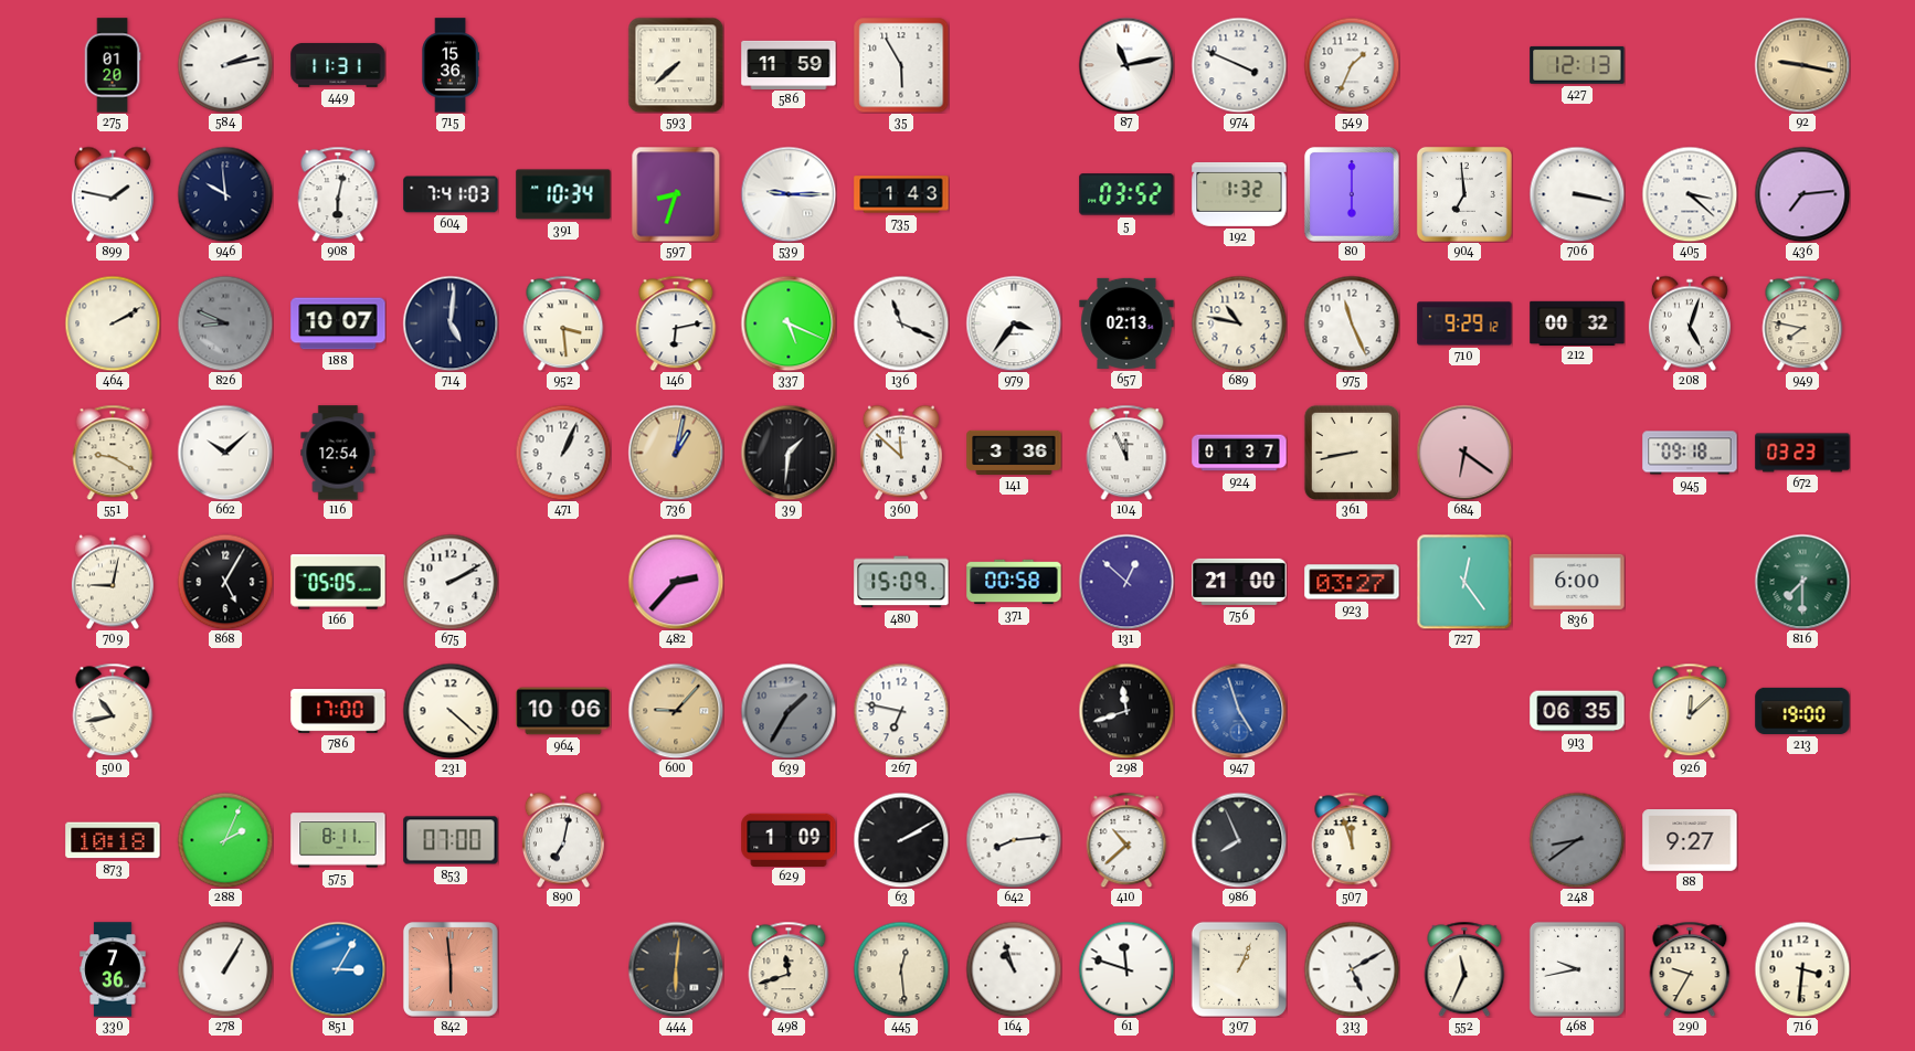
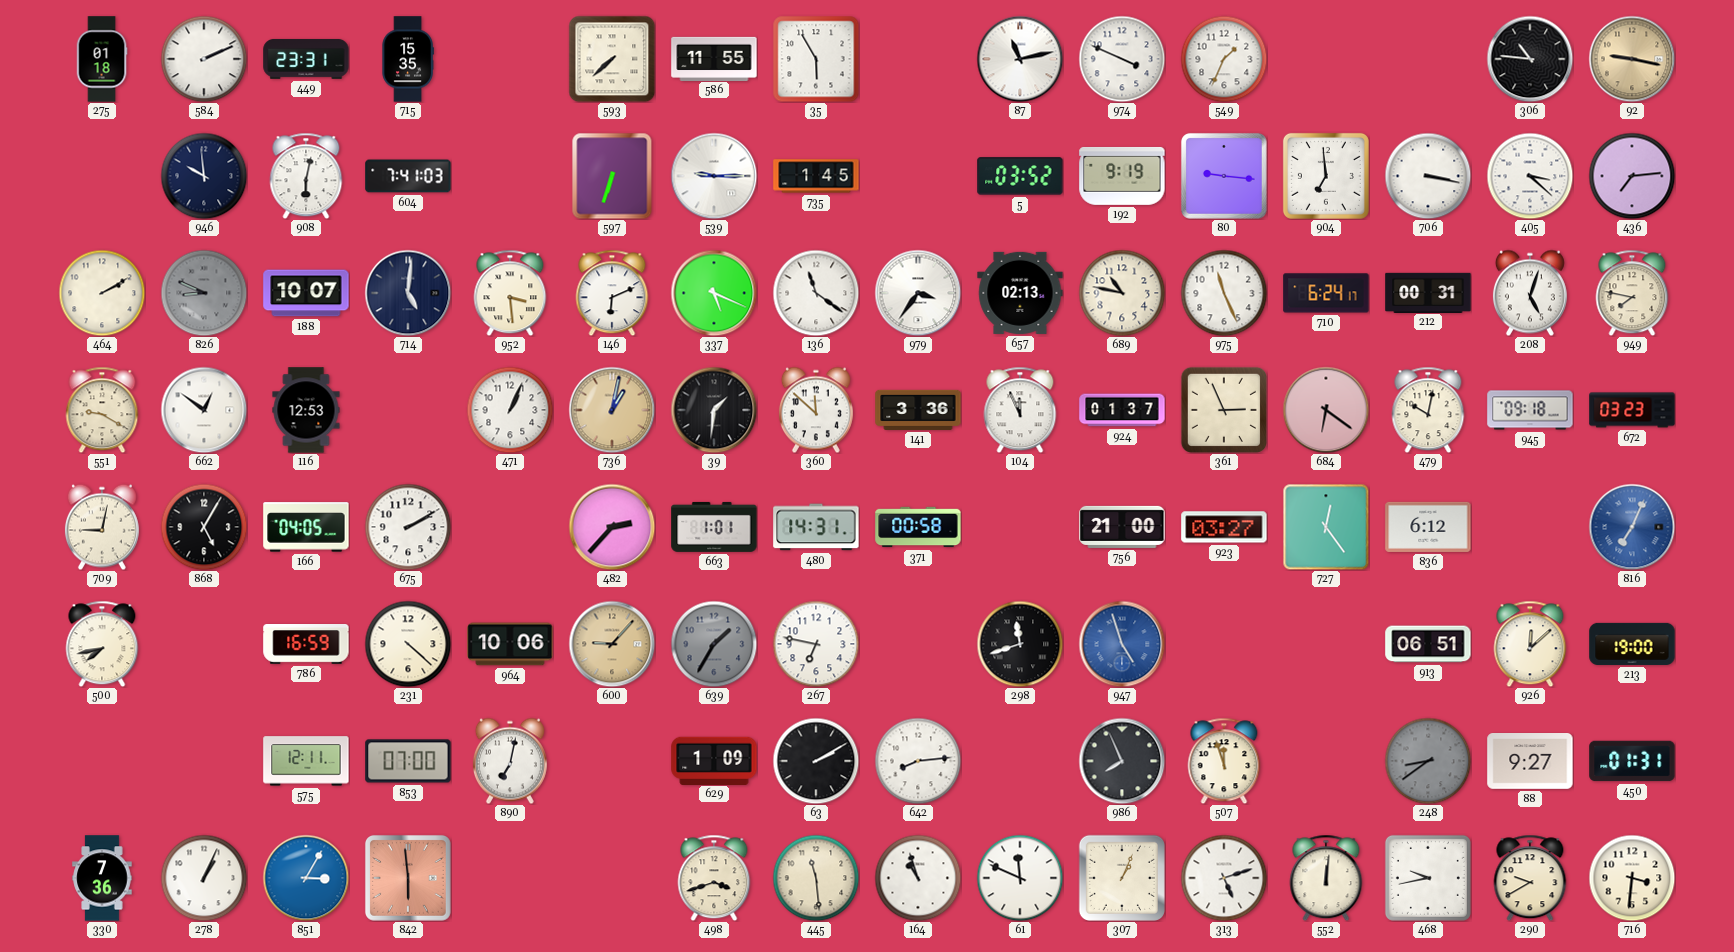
275: 01:20 -> 01:18
584: 2:13 -> 2:11
449: 11:31 -> 23:31
715: 15:36 -> 15:35
586: 11:59 -> 11:55
427: 12:13 -> none
306: none -> 10:46
899: 1:47 -> none
391: 10:34 -> none
597: 8:33 -> 6:33
735: 1:43 -> 1:45
192: 1:32 -> 9:19
80: 6:00 -> 9:16
146: 6:13 -> 6:11
136: 11:19 -> 11:21
710: 9:29 -> 6:24
212: 00:32 -> 00:31
662: 10:08 -> 12:51
116: 12:54 -> 12:53
361: 8:43 -> 2:56
479: none -> 10:02
166: 05:05 -> 04:05
663: none -> 1:01
480: 15:09 -> 14:31
131: 12:52 -> none
836: 6:00 -> 6:12
816: 7:30 -> 7:04
816 dial: green -> blue
500: 10:43 -> 7:43
786: 17:00 -> 16:59
913: 06:35 -> 06:51
873: 10:18 -> none
288: 2:04 -> none
575: 8:11 -> 12:11
410: 10:38 -> none
450: none -> 01:31
278: 1:05 -> 1:04
444: 6:01 -> none
498: 11:42 -> 3:42
445: 12:29 -> 11:29
61: 11:48 -> 11:49
313: 5:10 -> 5:12
552: 11:34 -> 12:01
290: 9:35 -> 9:40
